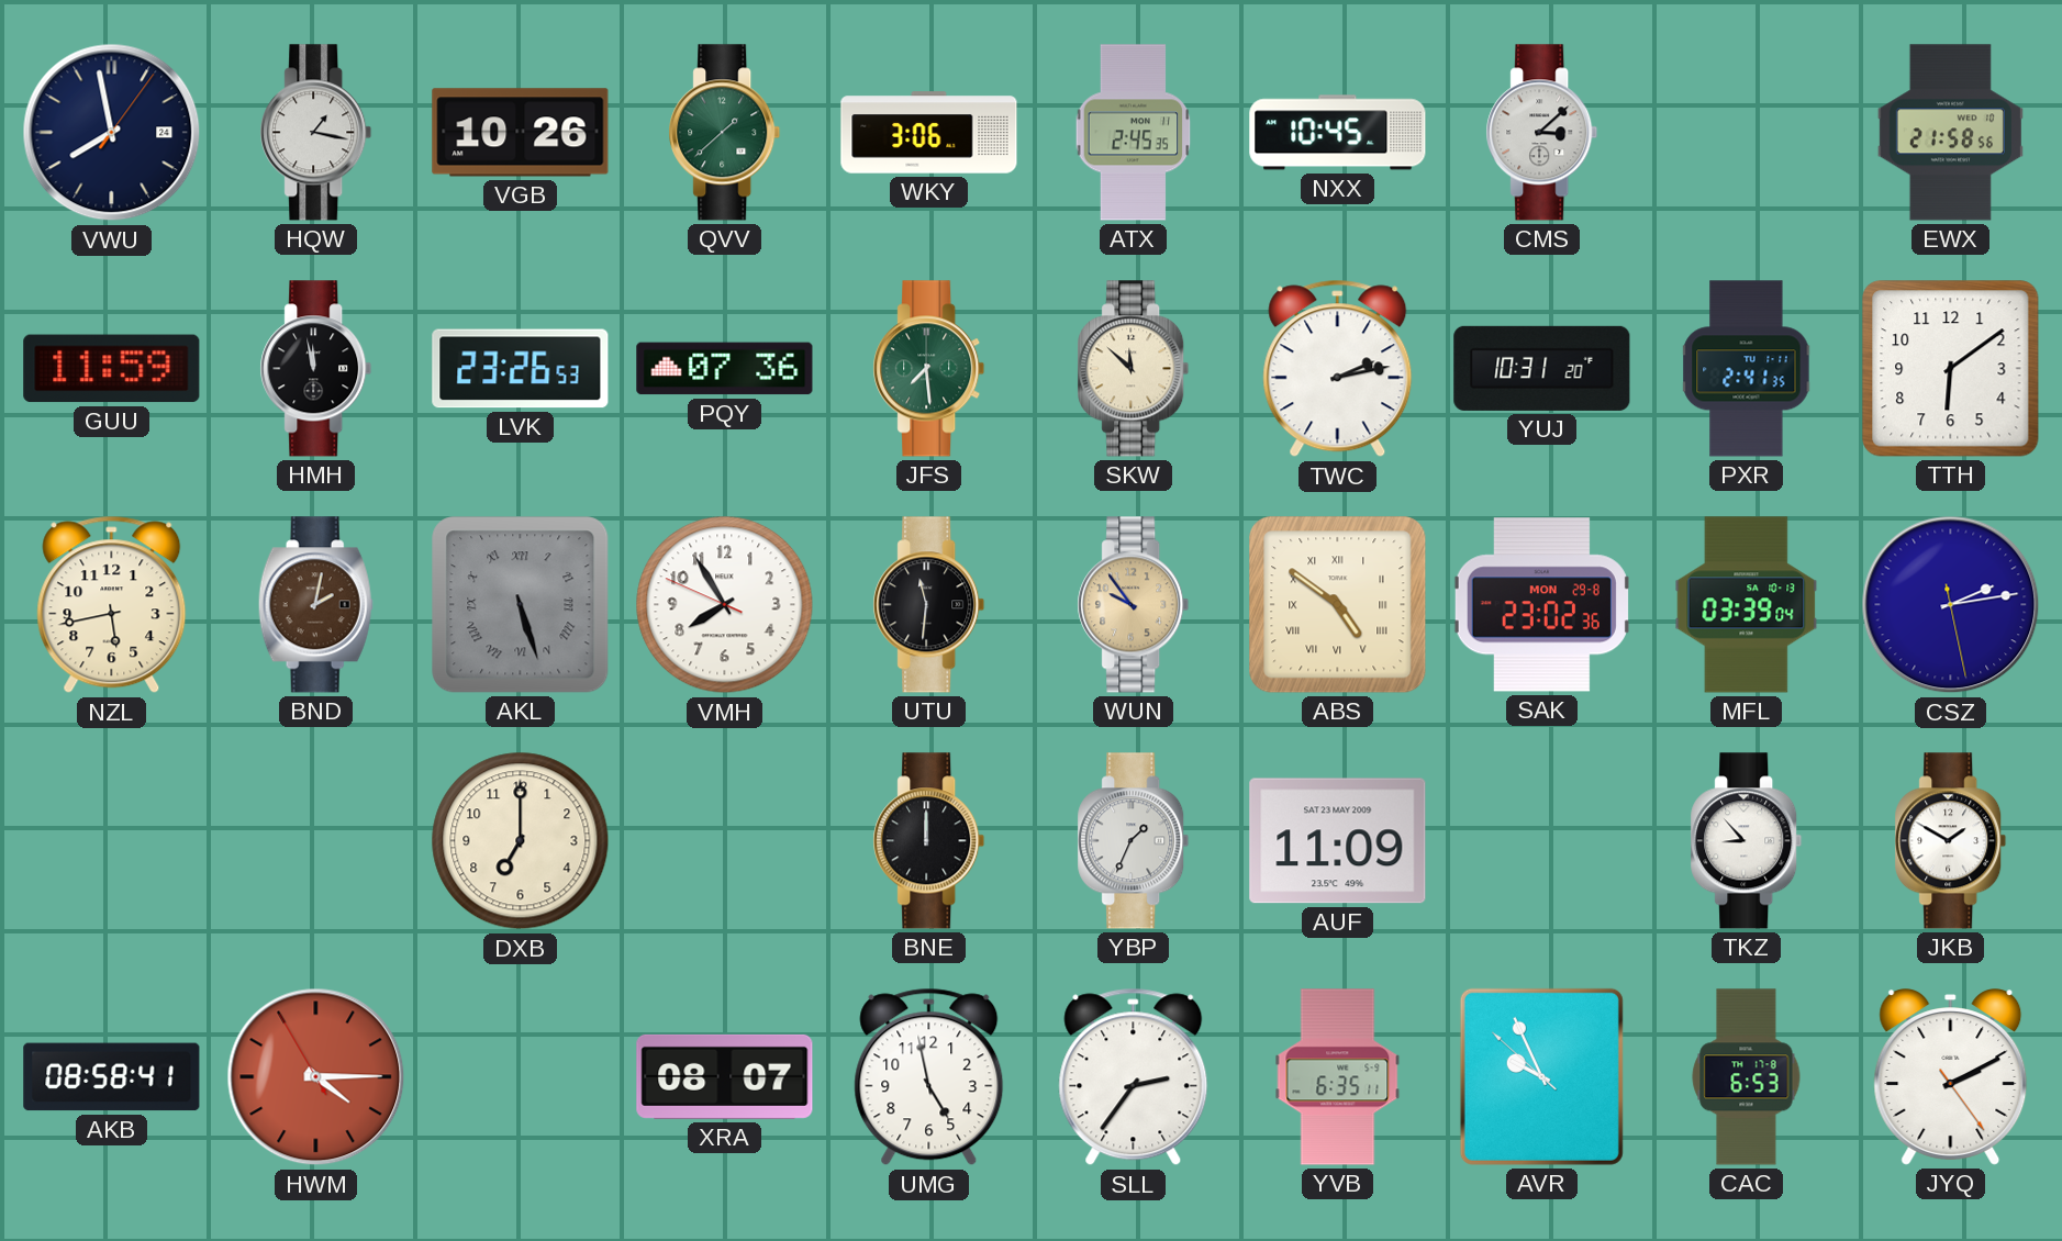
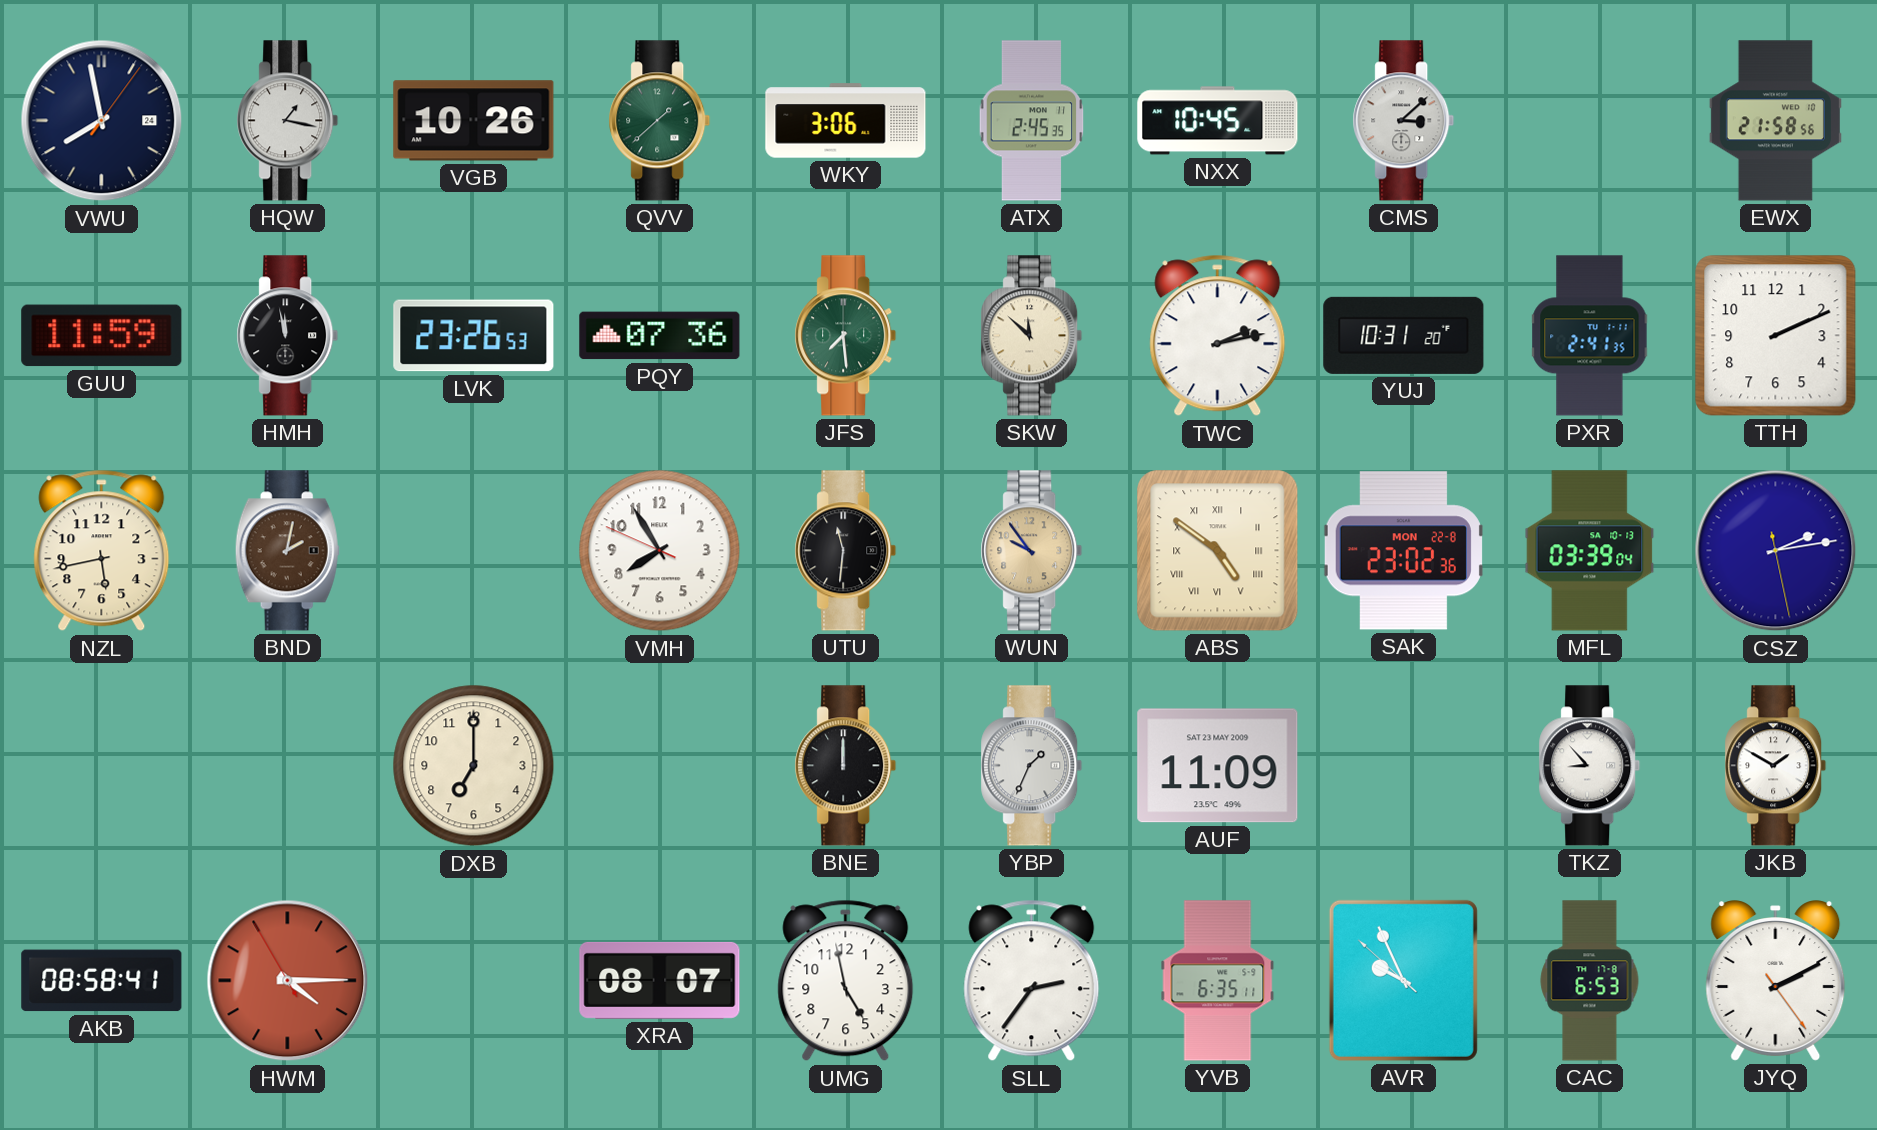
TTH: 6:09 -> 2:11
AKL: 5:27 -> none
SAK date: MON 29-8 -> MON 22-8
